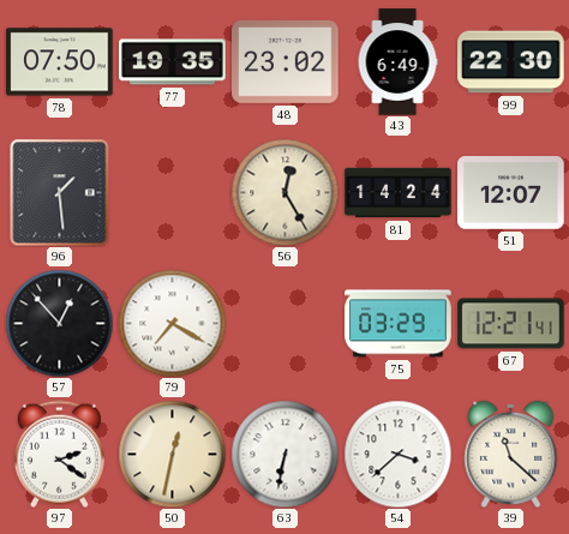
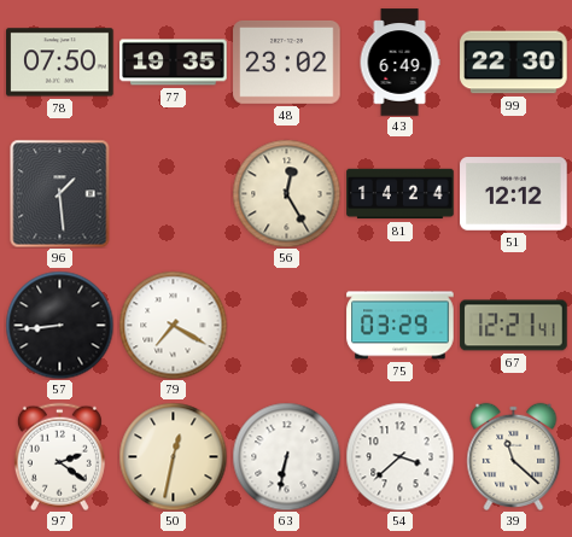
51: 12:07 -> 12:12
57: 12:53 -> 8:44
